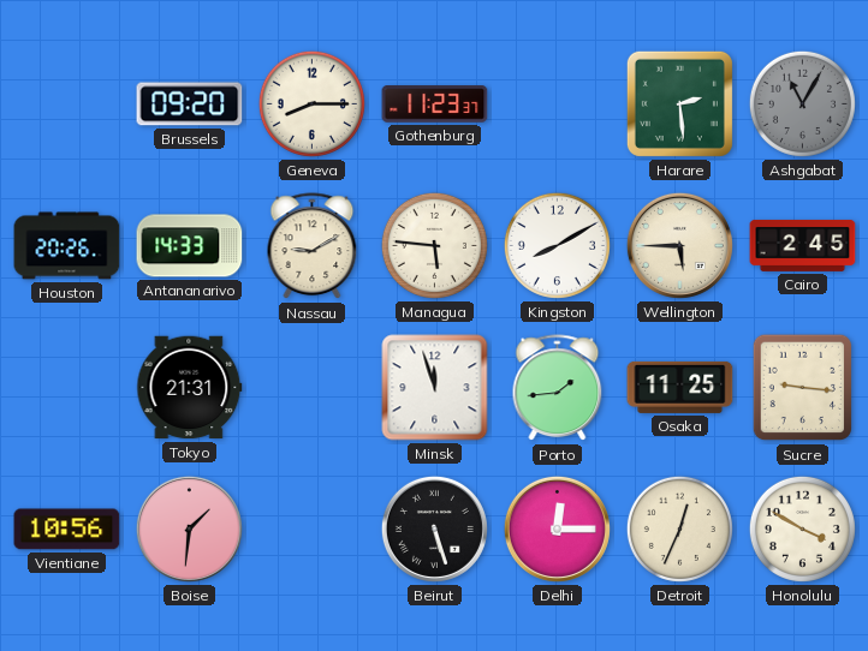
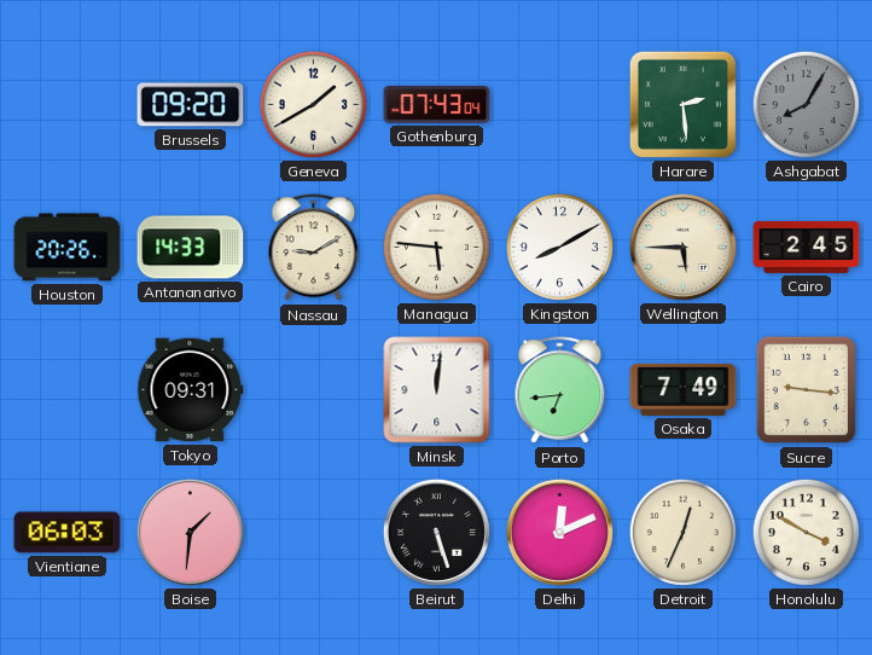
Geneva: 8:15 -> 1:40
Gothenburg: 11:23 -> 07:43
Ashgabat: 11:05 -> 8:05
Tokyo: 21:31 -> 09:31
Minsk: 11:57 -> 12:01
Porto: 1:44 -> 6:44
Osaka: 11:25 -> 7:49
Vientiane: 10:56 -> 06:03
Delhi: 12:15 -> 12:11
